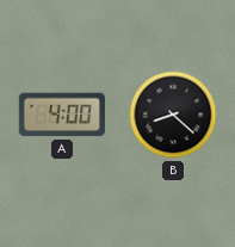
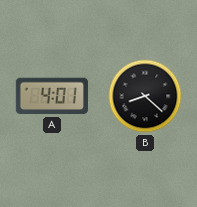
A: 4:00 -> 4:01
